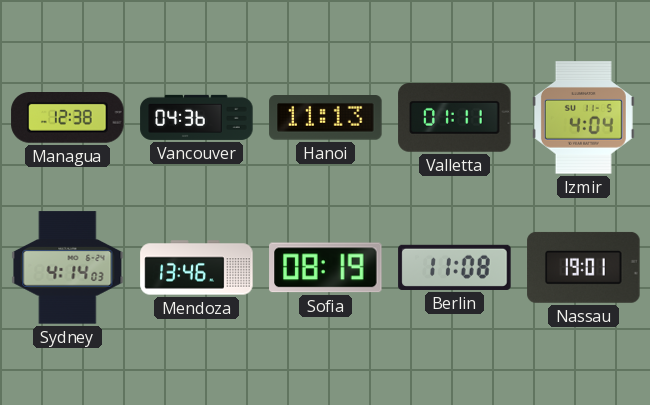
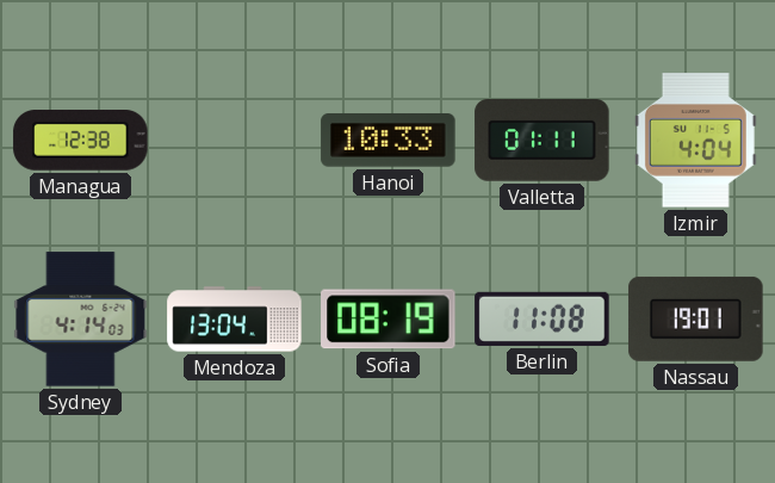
Vancouver: 04:36 -> none
Hanoi: 11:13 -> 10:33
Mendoza: 13:46 -> 13:04
